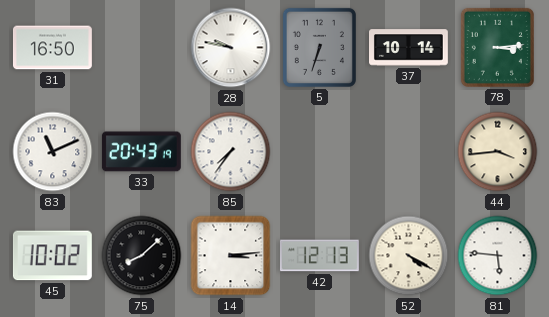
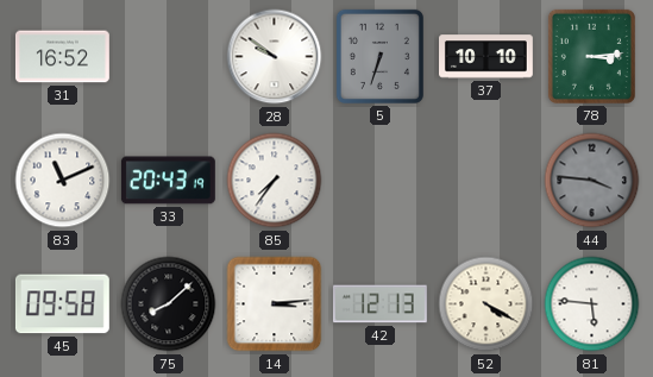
31: 16:50 -> 16:52
28: 9:47 -> 9:51
37: 10:14 -> 10:10
44: 3:44 -> 3:46
44 dial: cream -> grey
45: 10:02 -> 09:58
